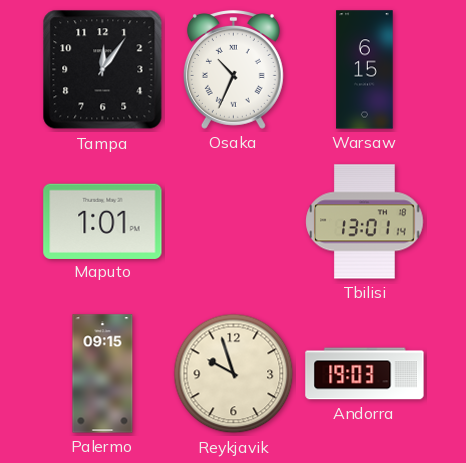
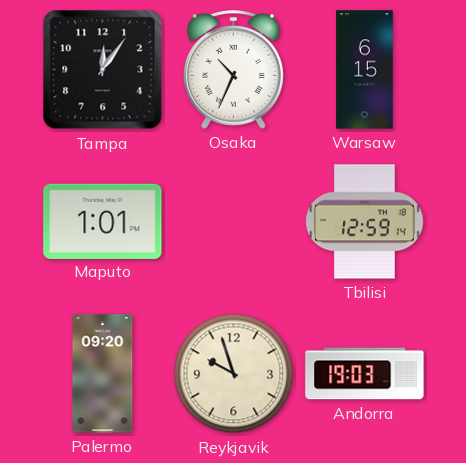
Tbilisi: 13:01 -> 12:59
Palermo: 09:15 -> 09:20
